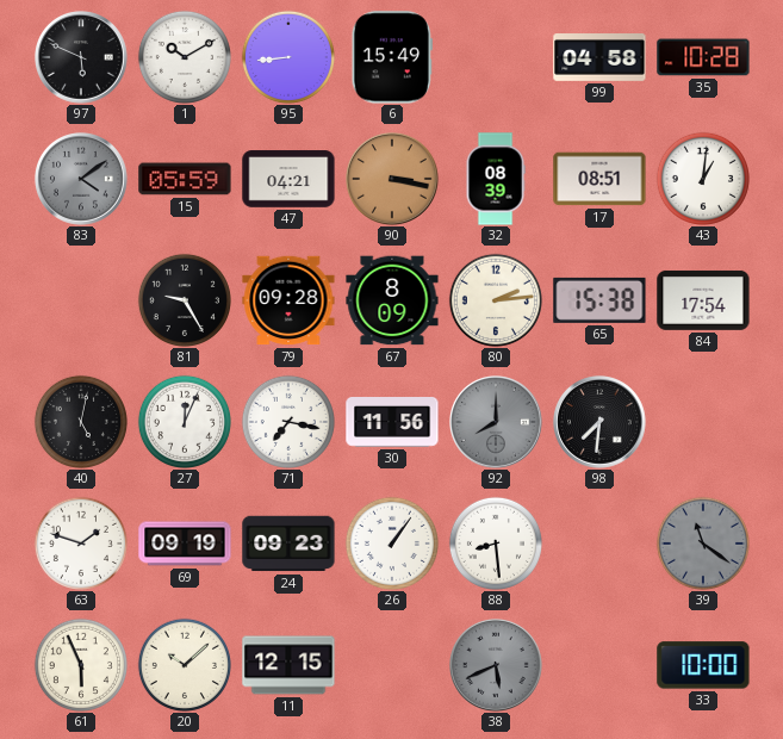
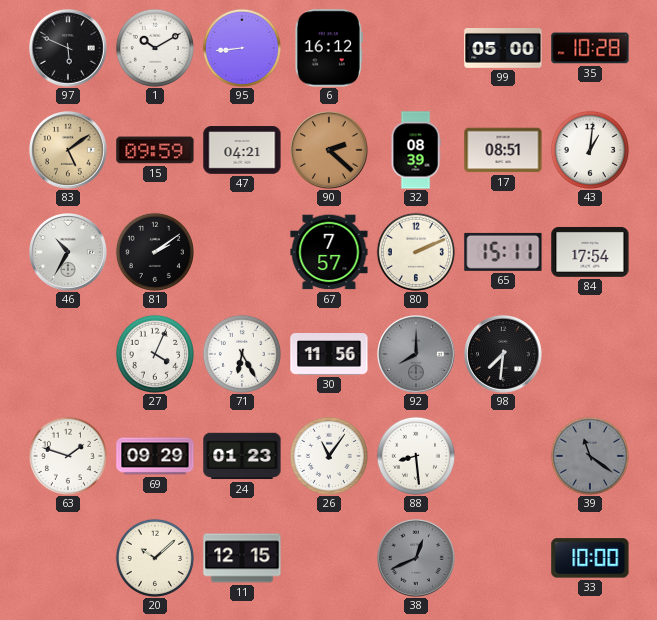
6: 15:49 -> 16:12
99: 04:58 -> 05:00
83: 4:09 -> 5:09
83 dial: grey -> champagne
15: 05:59 -> 09:59
90: 3:17 -> 2:22
46: none -> 10:35
81: 9:25 -> 2:09
79: 09:28 -> none
67: 8:09 -> 7:57
80: 2:14 -> 2:11
65: 15:38 -> 15:11
40: 5:02 -> none
27: 12:04 -> 4:04
71: 7:17 -> 6:25
69: 09:19 -> 09:29
24: 09:23 -> 01:23
26: 1:06 -> 11:06
61: 5:56 -> none
38: 5:41 -> 12:41
